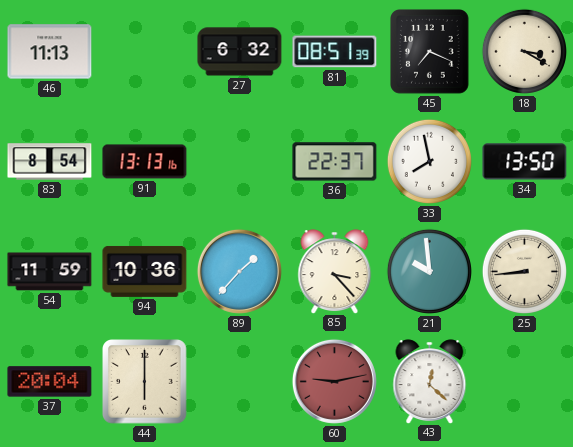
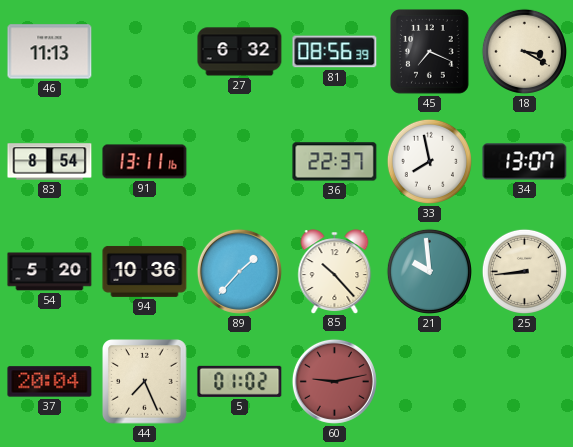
81: 08:51 -> 08:56
91: 13:13 -> 13:11
34: 13:50 -> 13:07
54: 11:59 -> 5:20
85: 3:23 -> 10:23
44: 6:00 -> 7:26
5: none -> 01:02
43: 12:22 -> none
